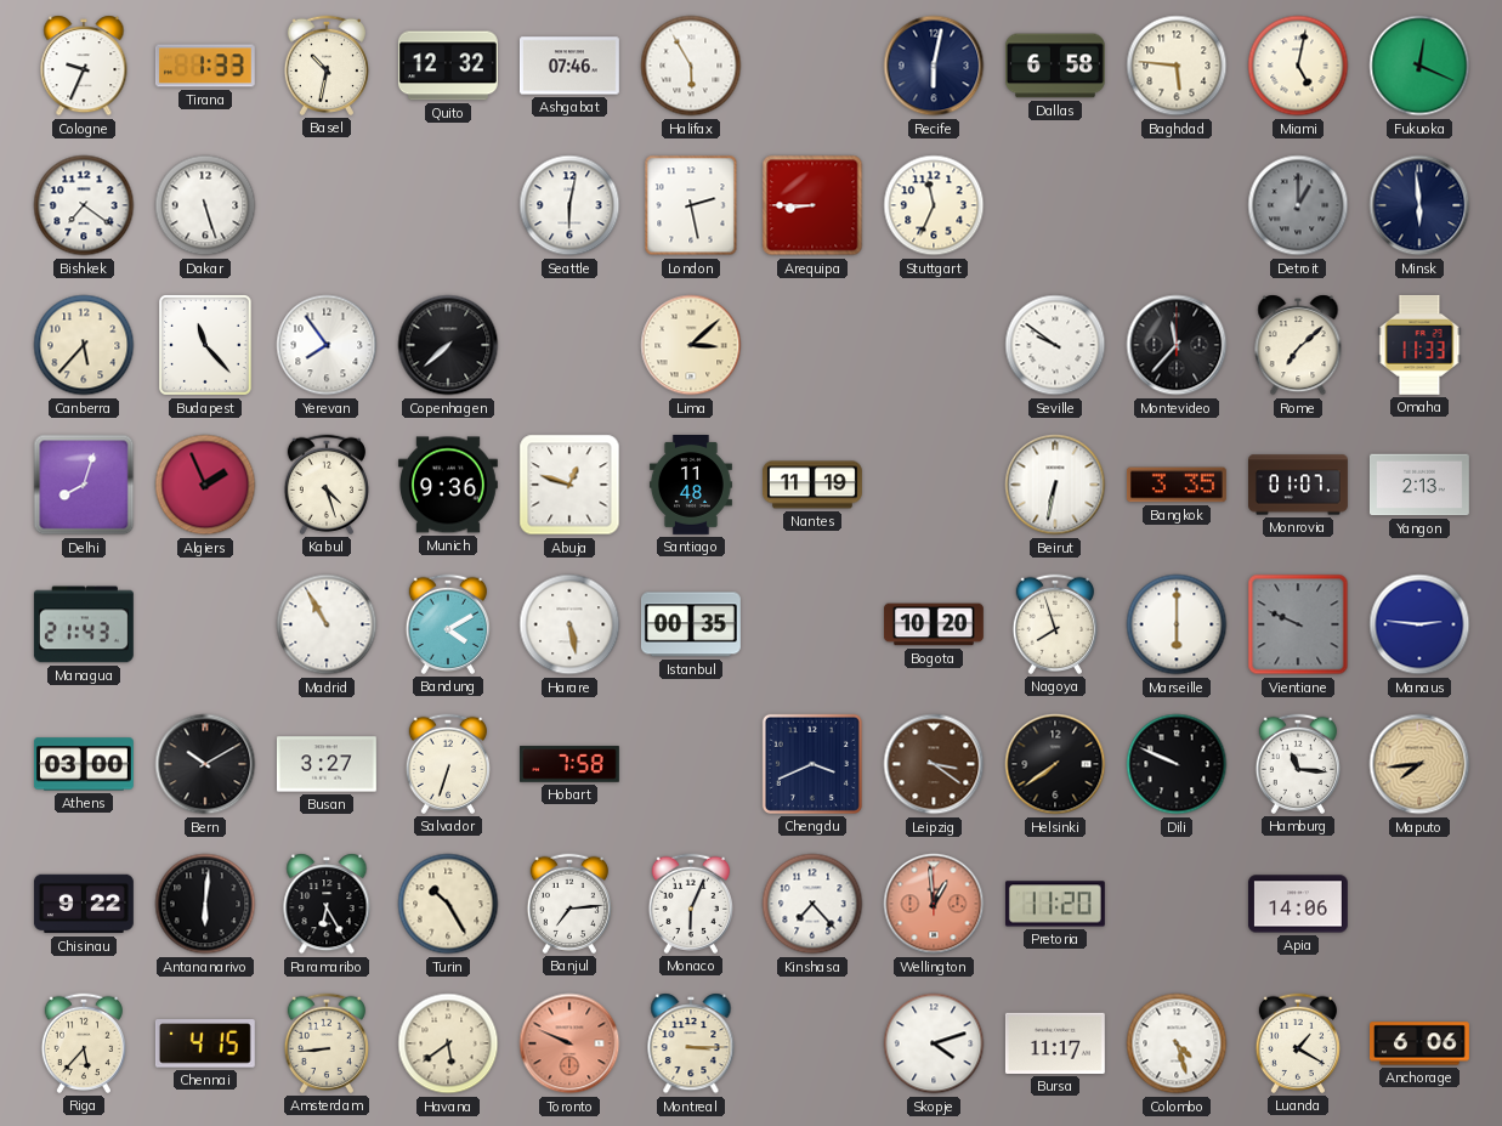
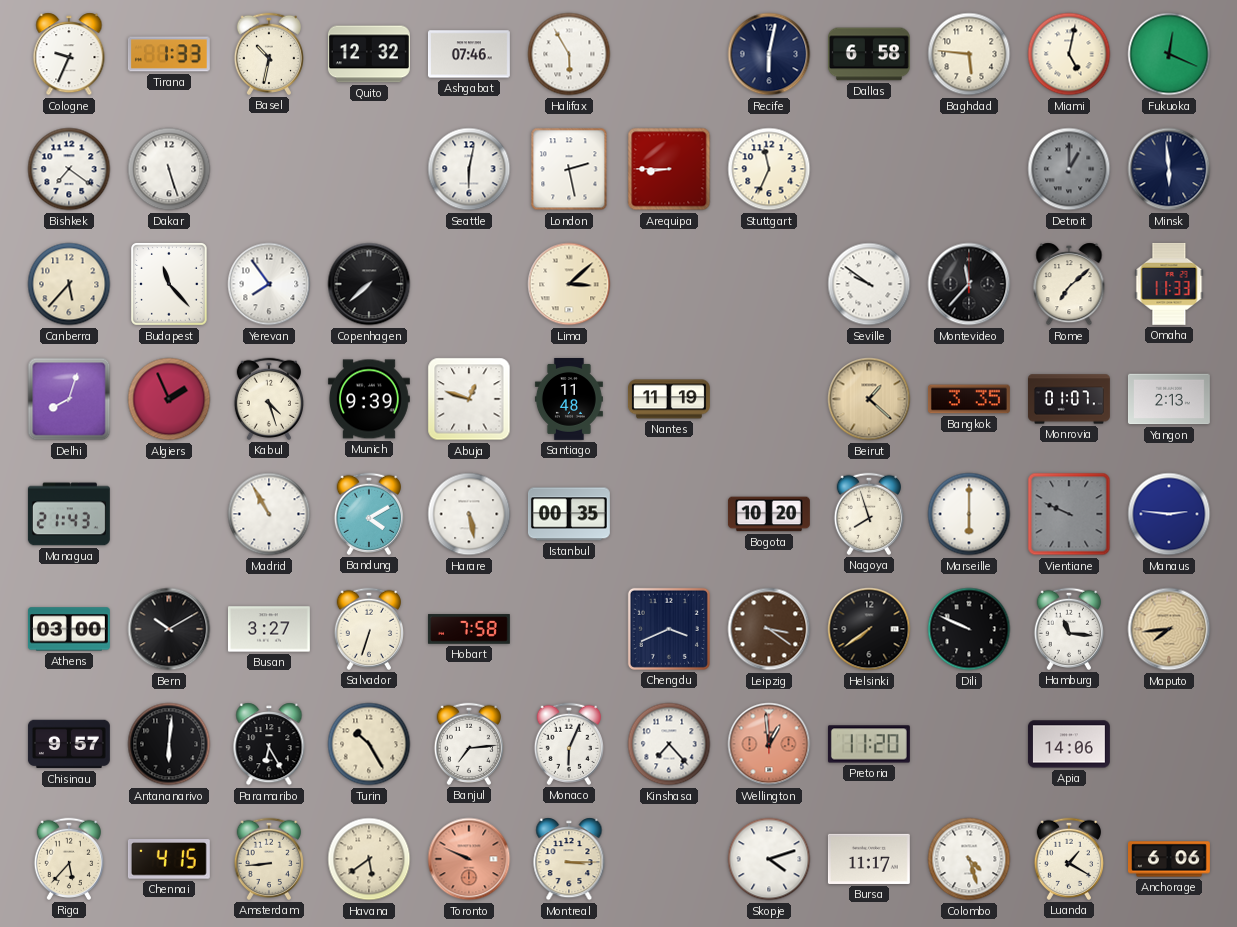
Munich: 9:36 -> 9:39
Beirut: 6:32 -> 1:22
Beirut dial: white -> champagne
Chisinau: 9:22 -> 9:57
